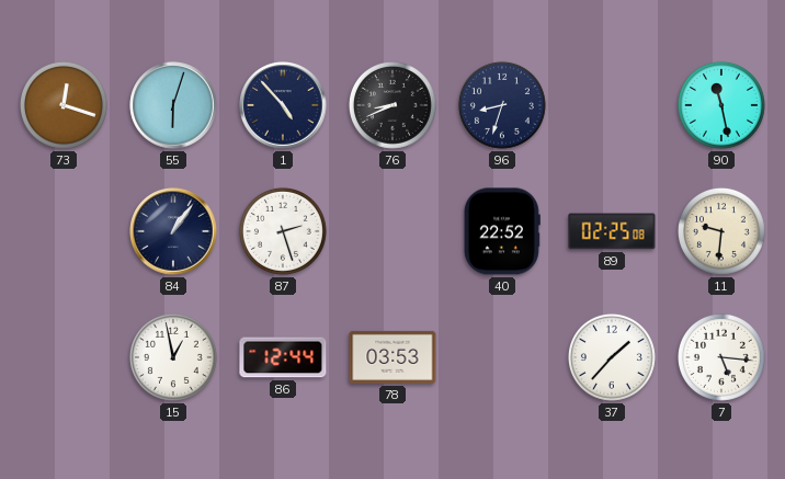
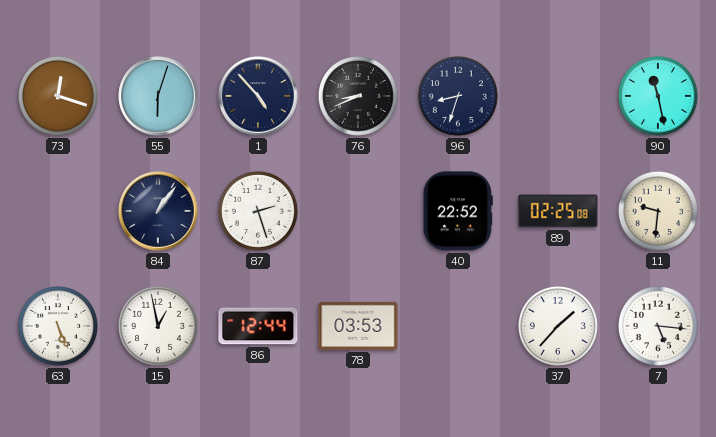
63: none -> 5:26
